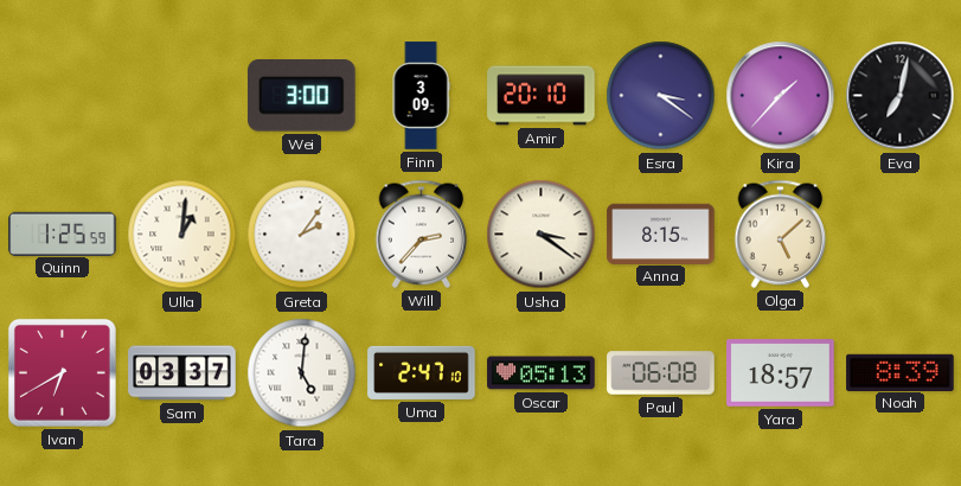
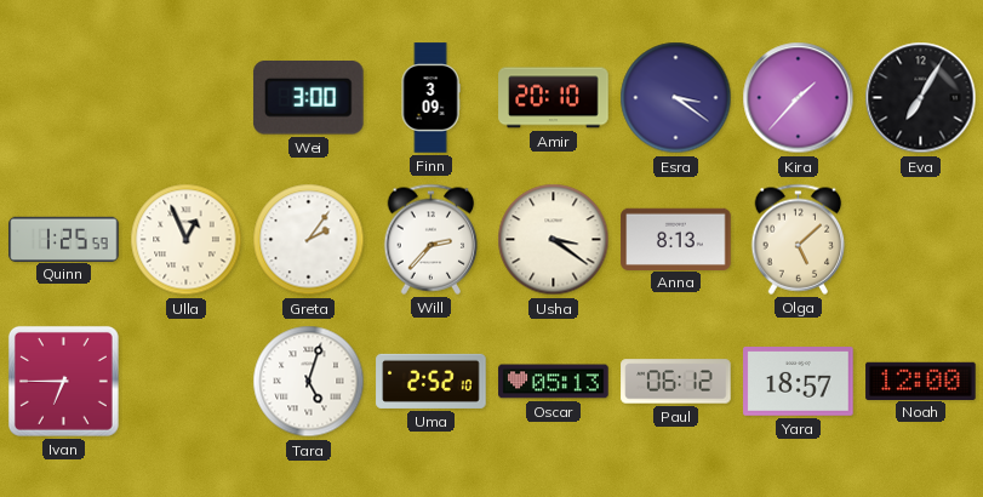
Eva: 7:02 -> 7:05
Ulla: 1:01 -> 12:56
Anna: 8:15 -> 8:13
Ivan: 6:40 -> 6:45
Sam: 03:37 -> none
Tara: 5:01 -> 5:03
Uma: 2:47 -> 2:52
Paul: 06:08 -> 06:12
Noah: 8:39 -> 12:00
